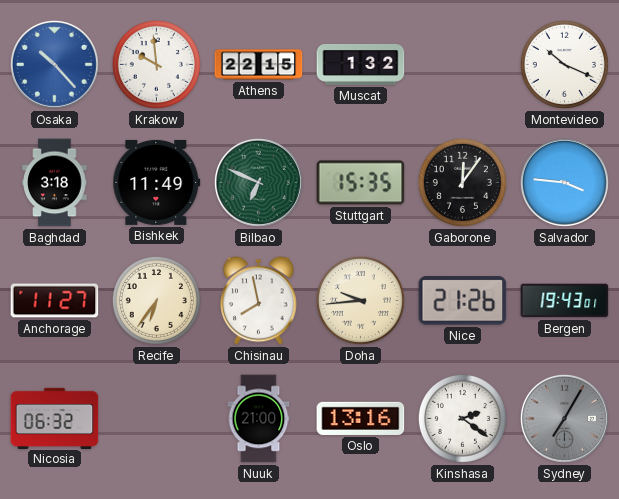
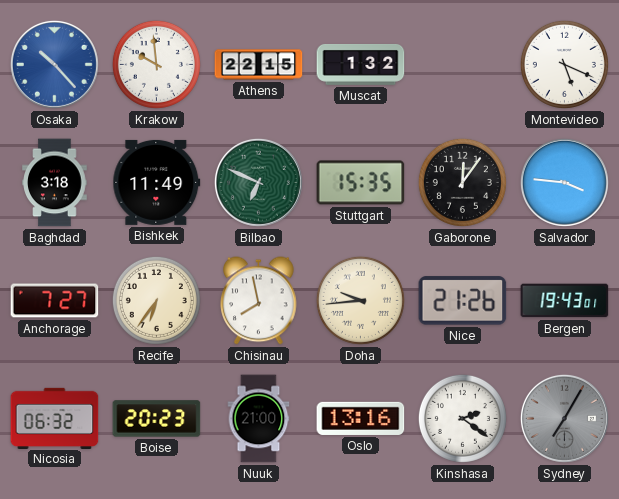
Montevideo: 10:19 -> 5:19
Anchorage: 11:27 -> 7:27
Boise: none -> 20:23
